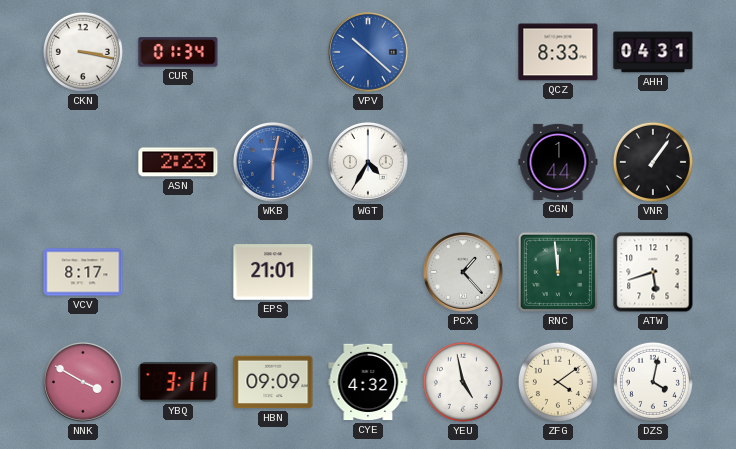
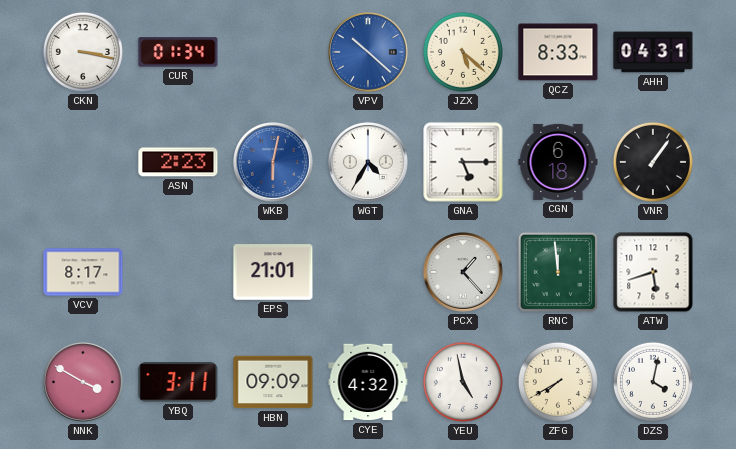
JZX: none -> 5:22
GNA: none -> 5:15
CGN: 1:44 -> 6:18
ZFG: 4:09 -> 7:40
